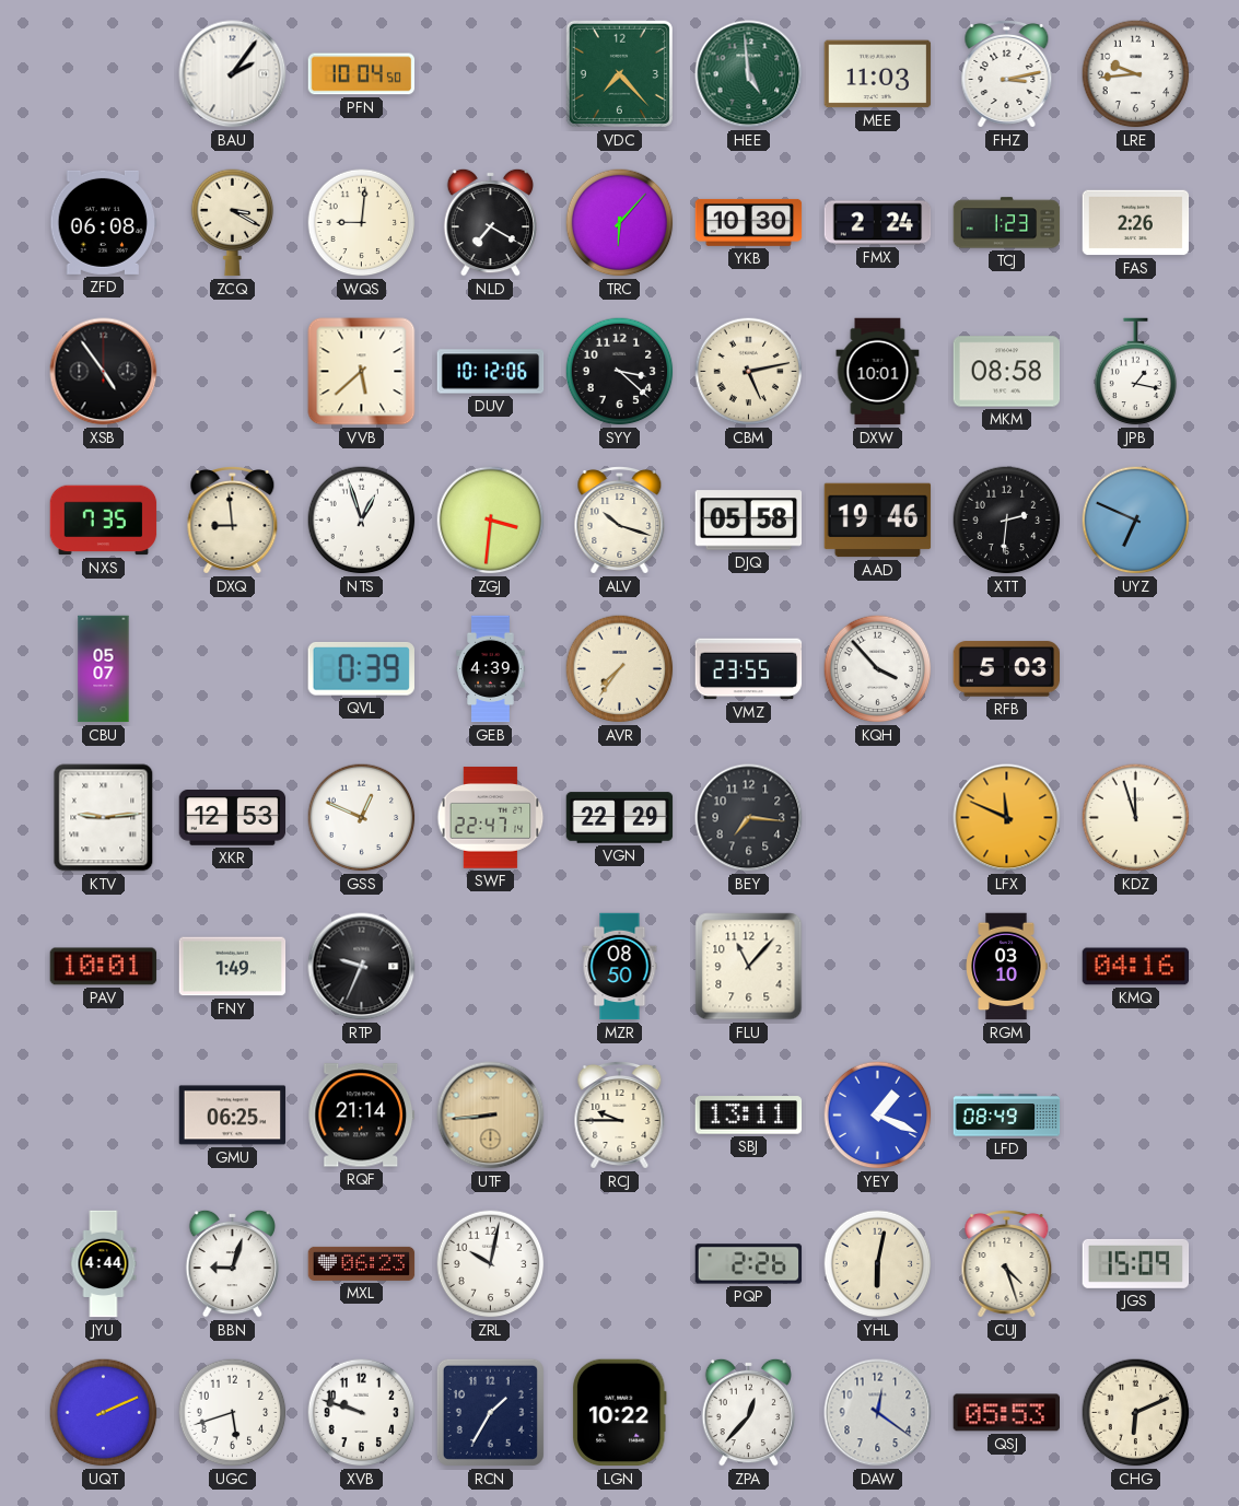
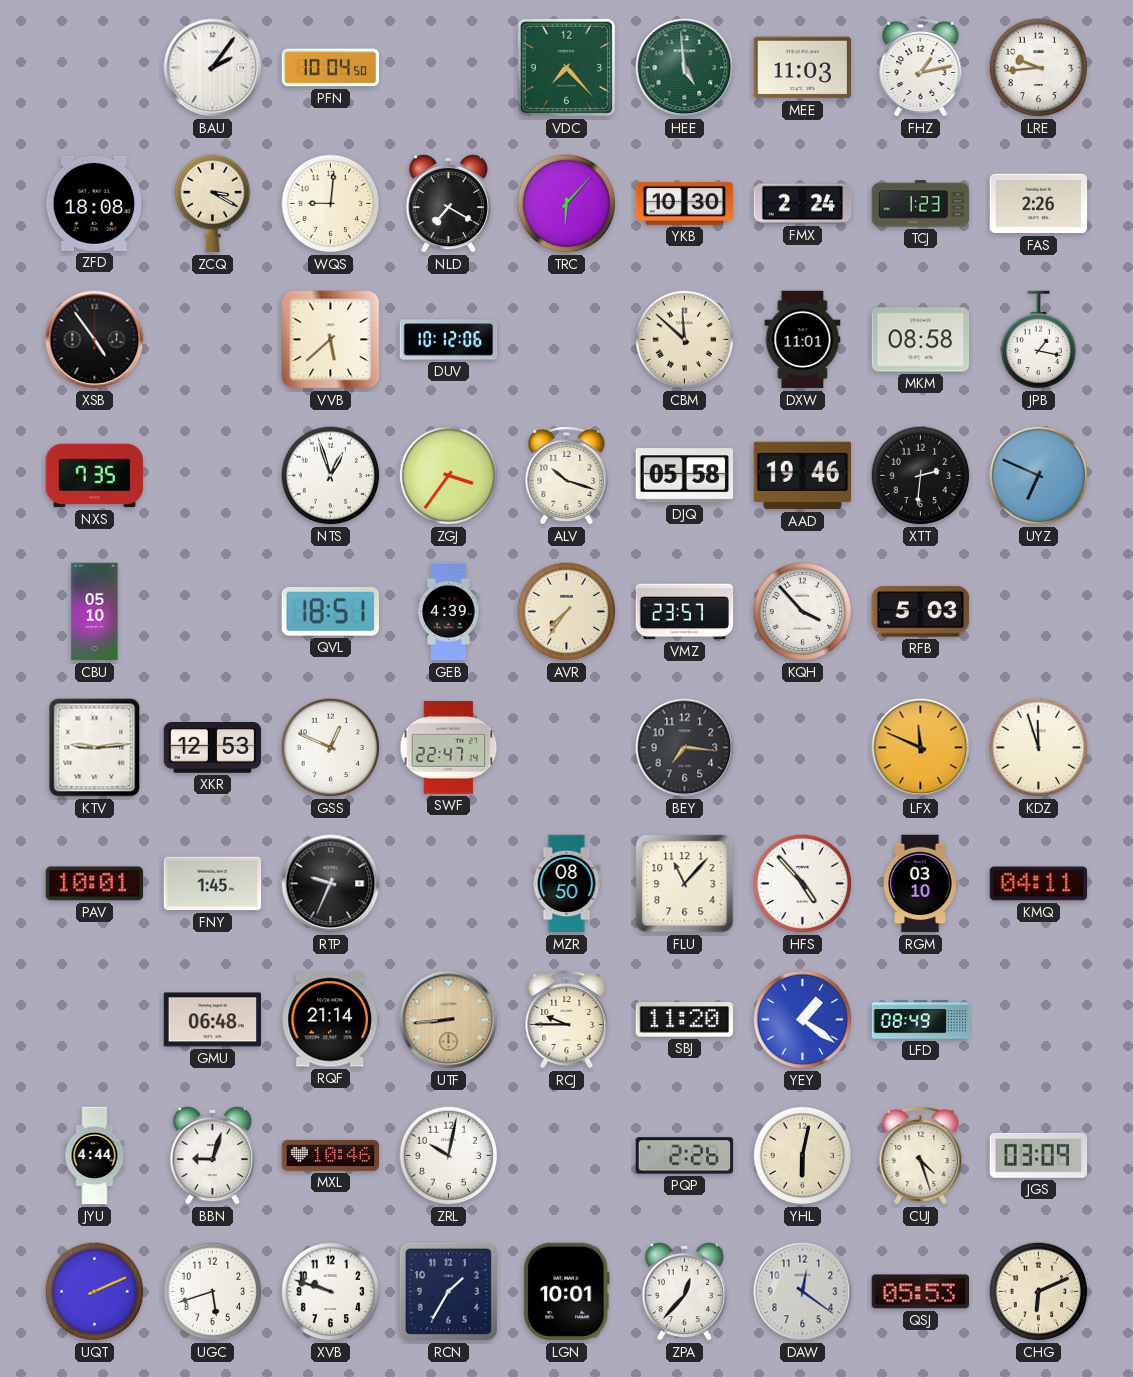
FHZ: 3:13 -> 1:13
ZFD: 06:08 -> 18:08
SYY: 3:22 -> none
CBM: 5:13 -> 11:52
DXW: 10:01 -> 11:01
DXQ: 8:59 -> none
ZGJ: 3:31 -> 3:36
CBU: 05:07 -> 05:10
QVL: 0:39 -> 18:51
VMZ: 23:55 -> 23:57
VGN: 22:29 -> none
FNY: 1:49 -> 1:45
HFS: none -> 4:53
KMQ: 04:16 -> 04:11
GMU: 06:25 -> 06:48
SBJ: 13:11 -> 11:20
YEY: 1:19 -> 1:21
MXL: 06:23 -> 10:46
JGS: 15:09 -> 03:09
LGN: 10:22 -> 10:01
